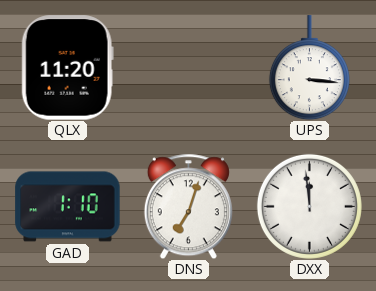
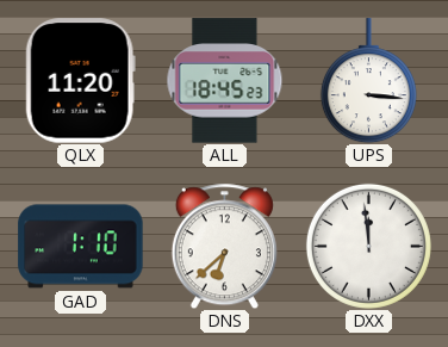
ALL: none -> 18:45
DNS: 7:03 -> 6:38
